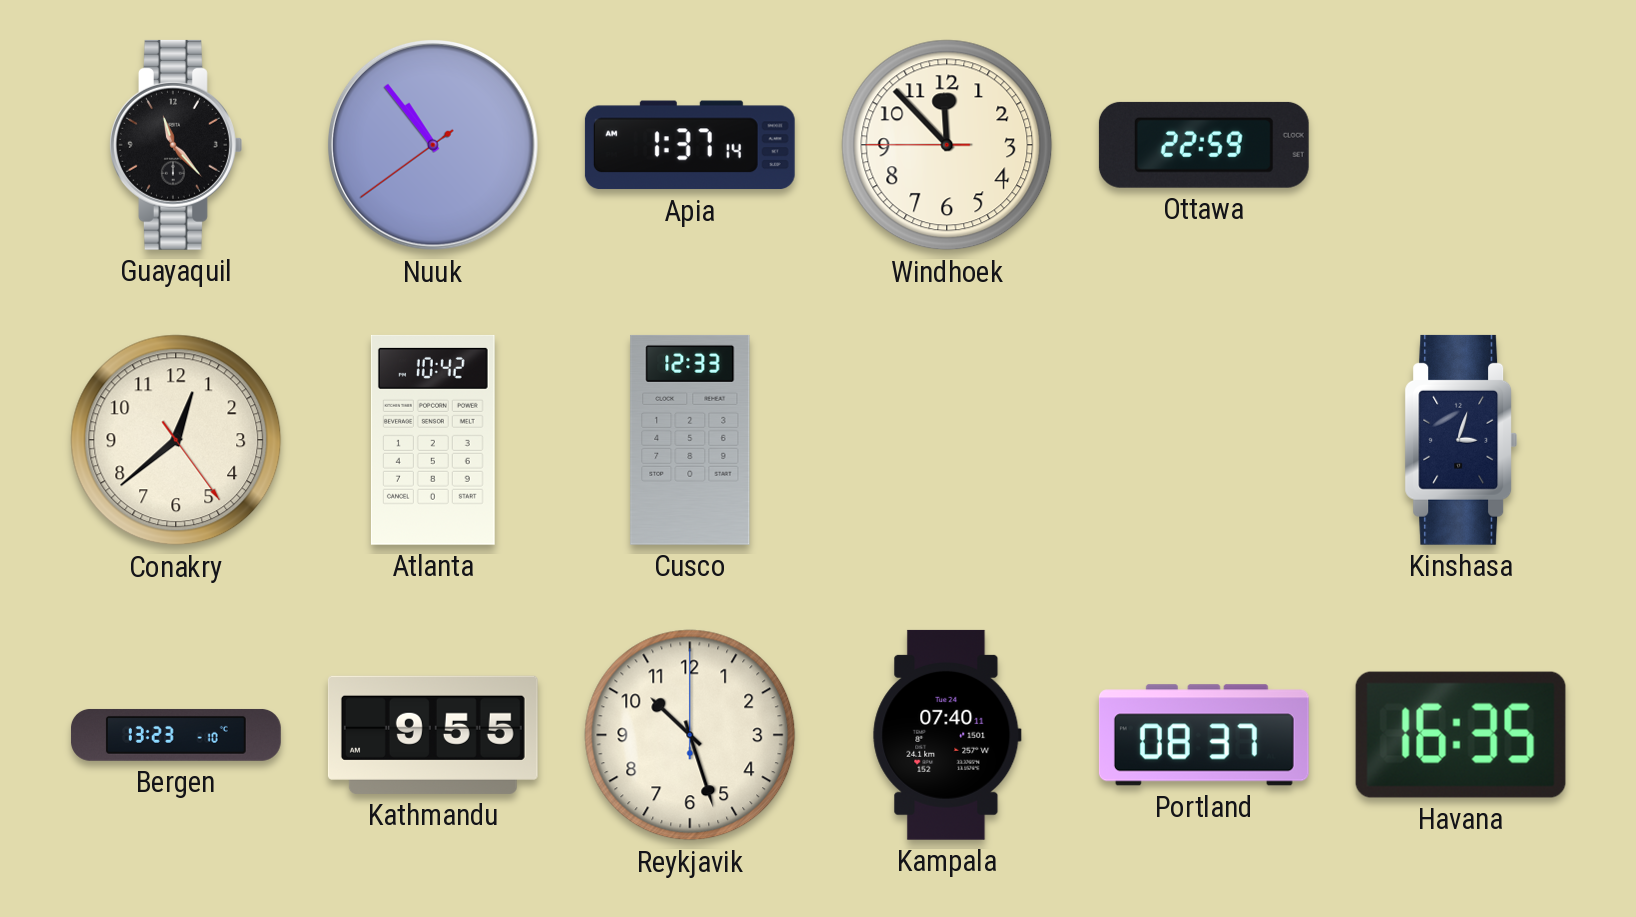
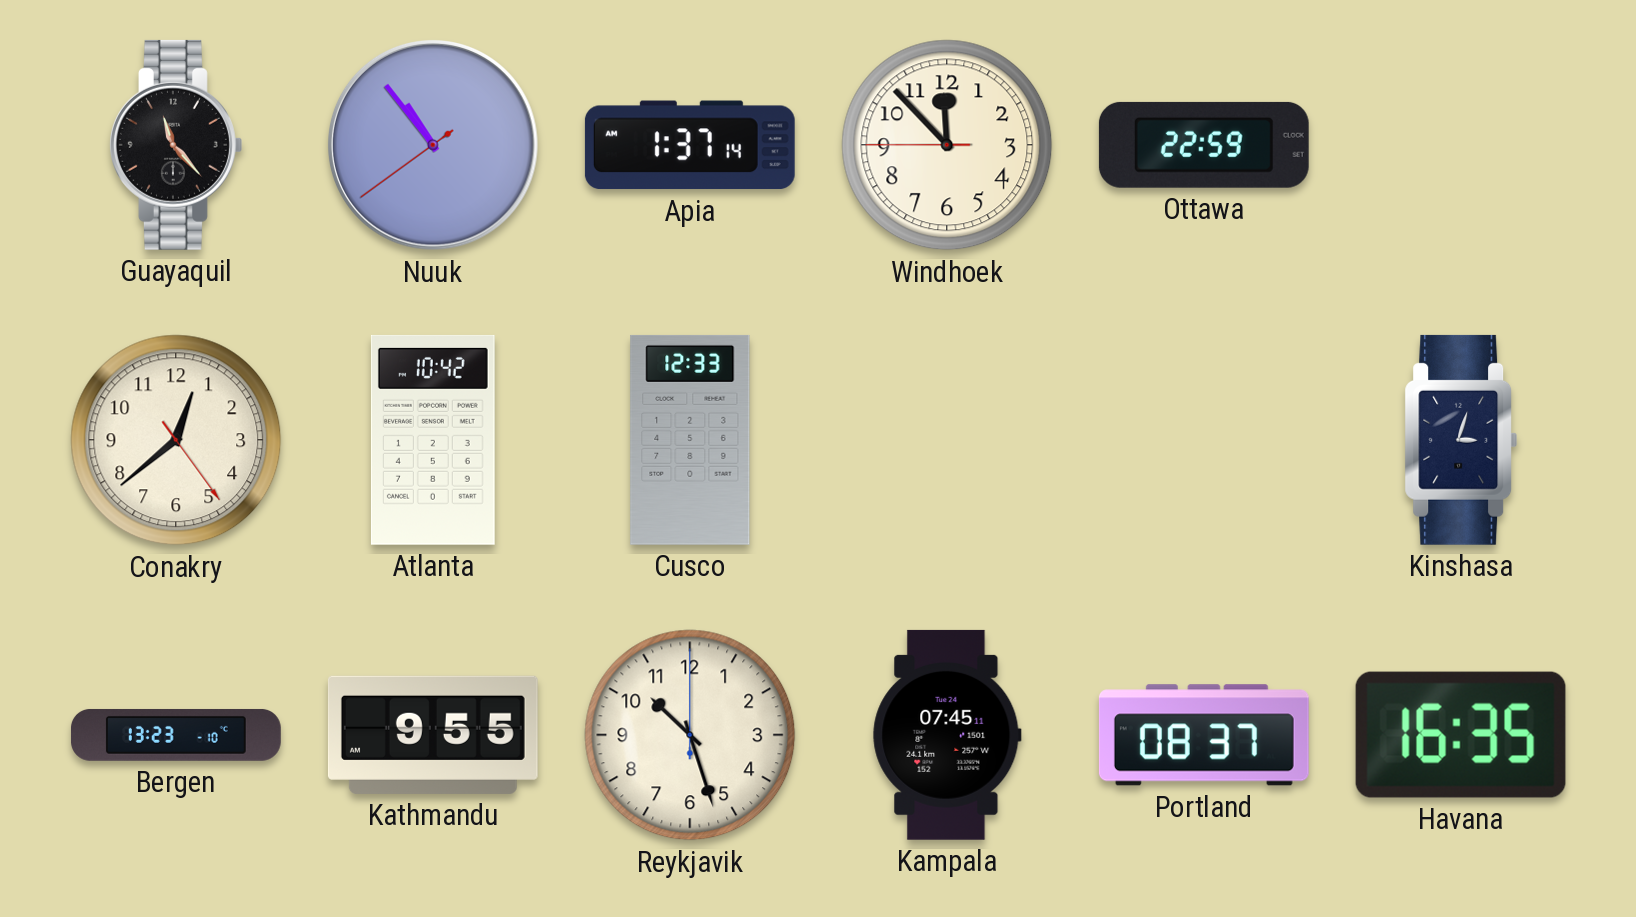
Kampala: 07:40 -> 07:45
